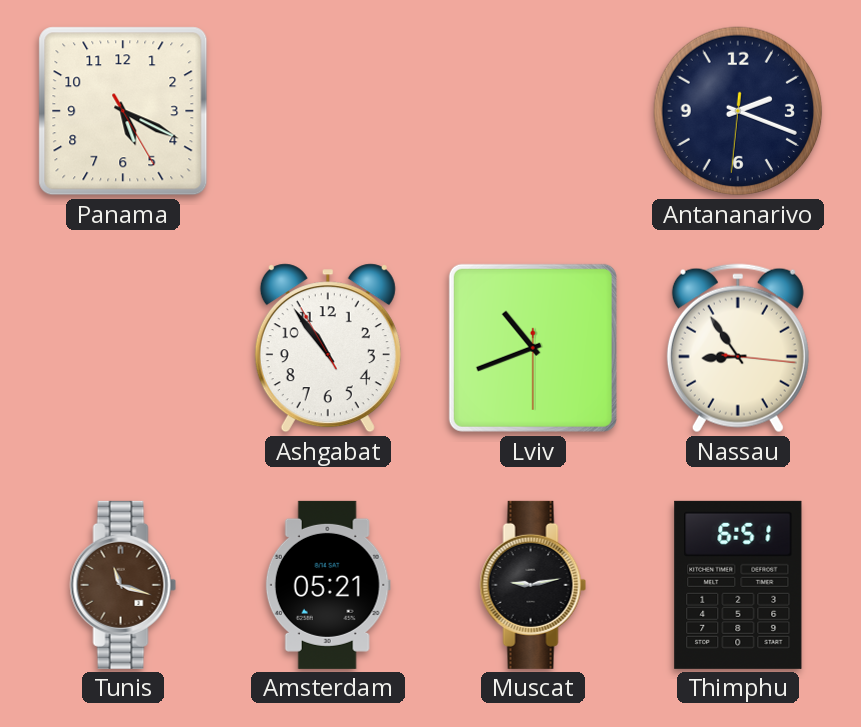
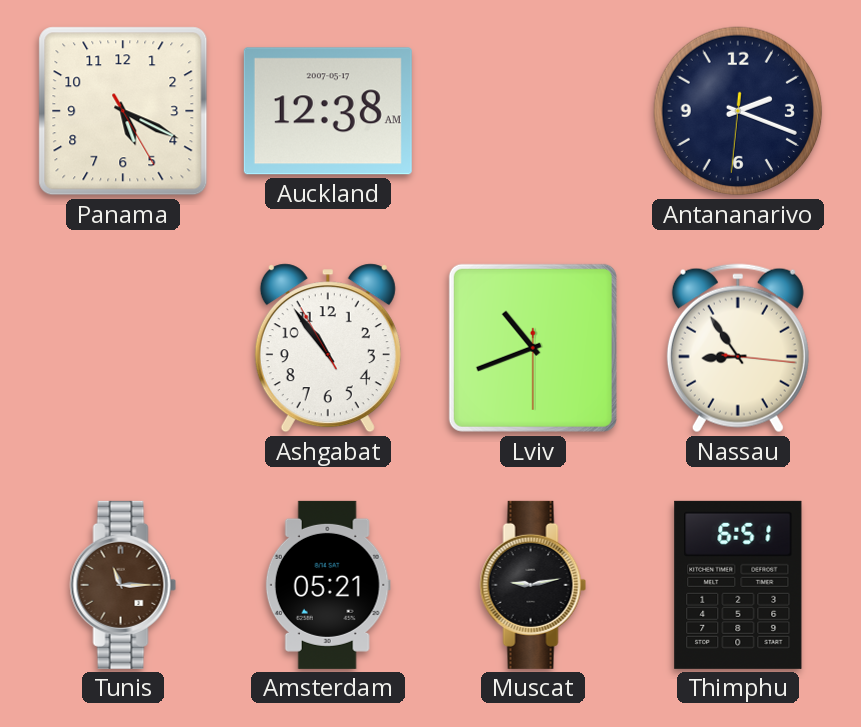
Auckland: none -> 12:38
Tunis: 11:18 -> 11:15
